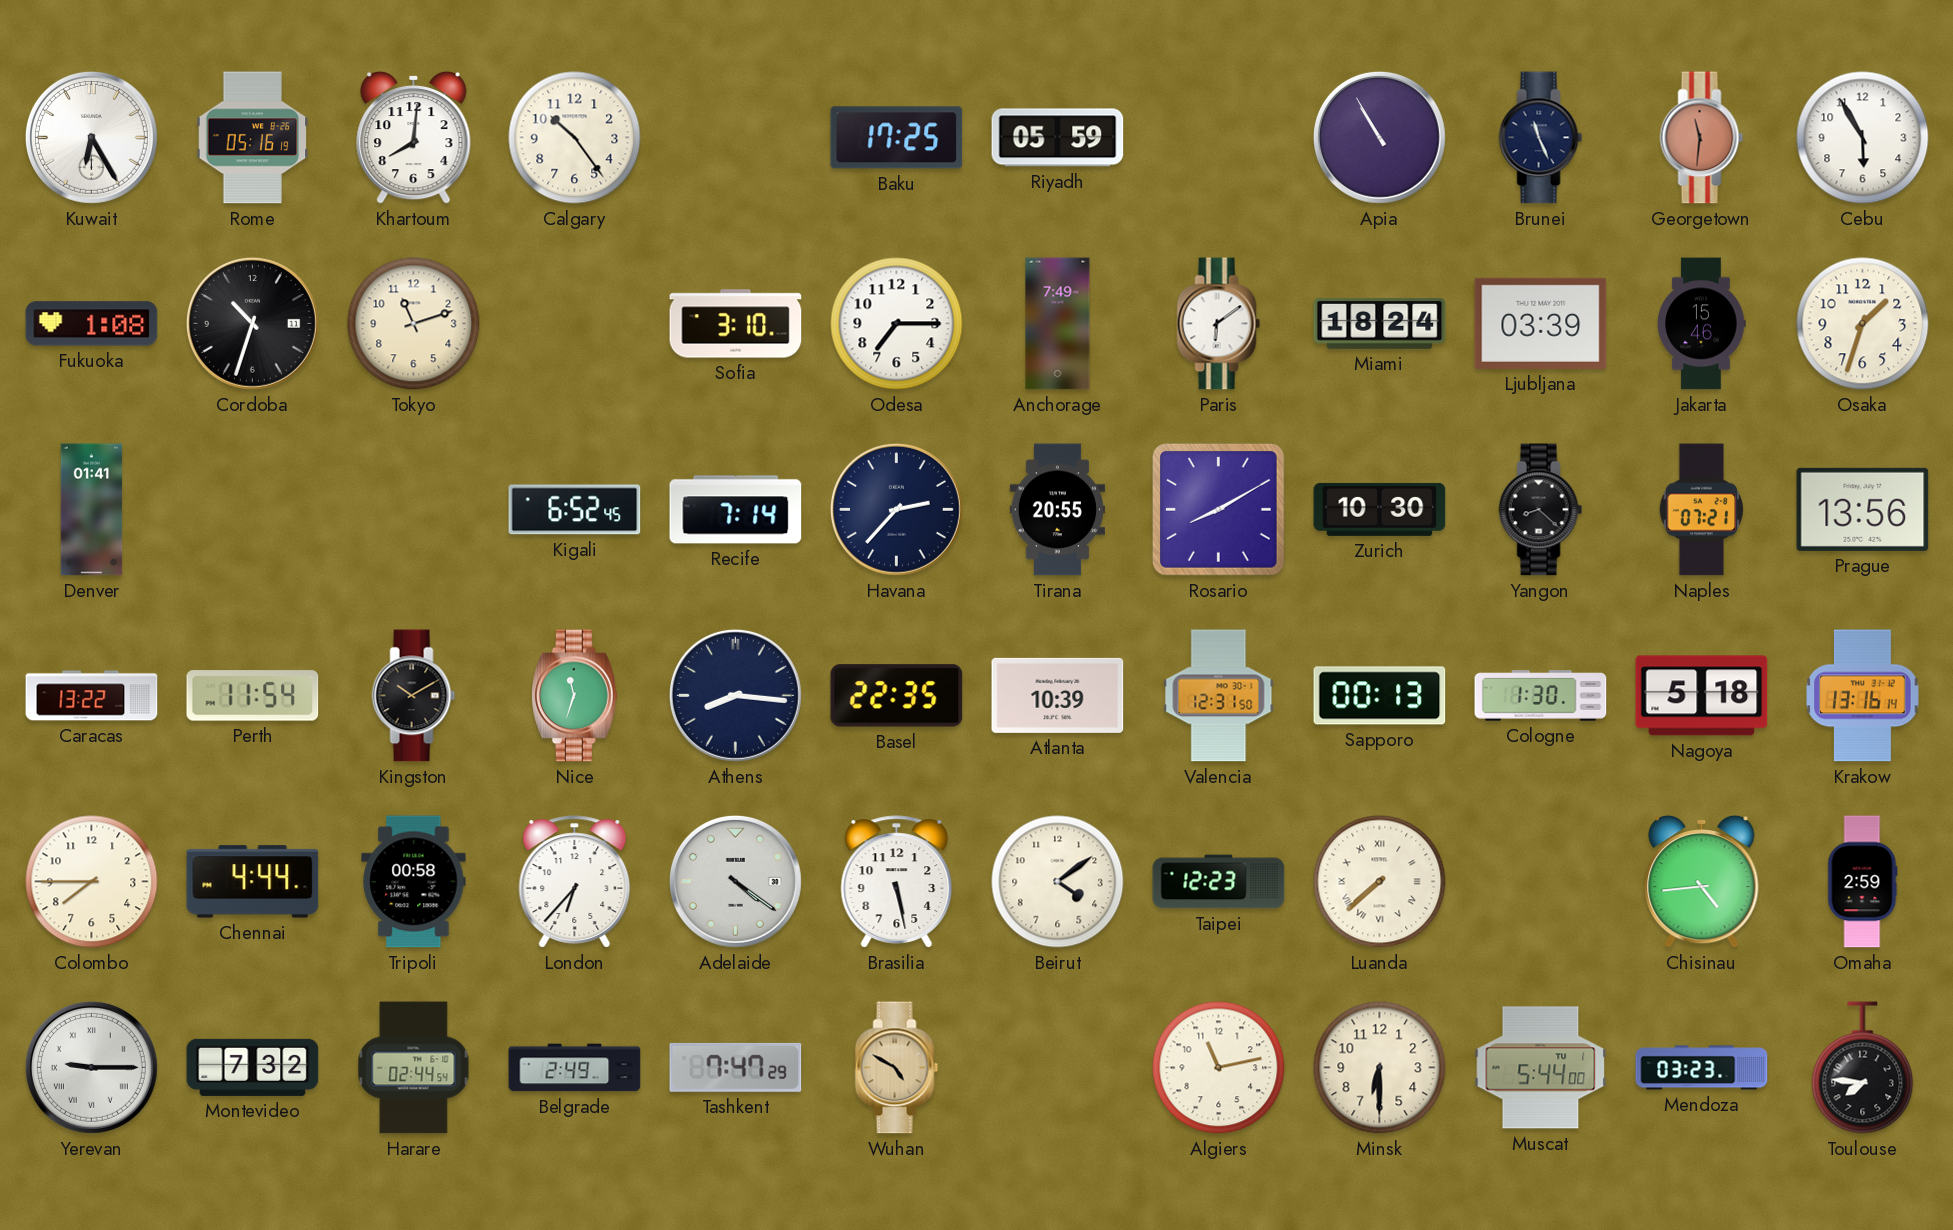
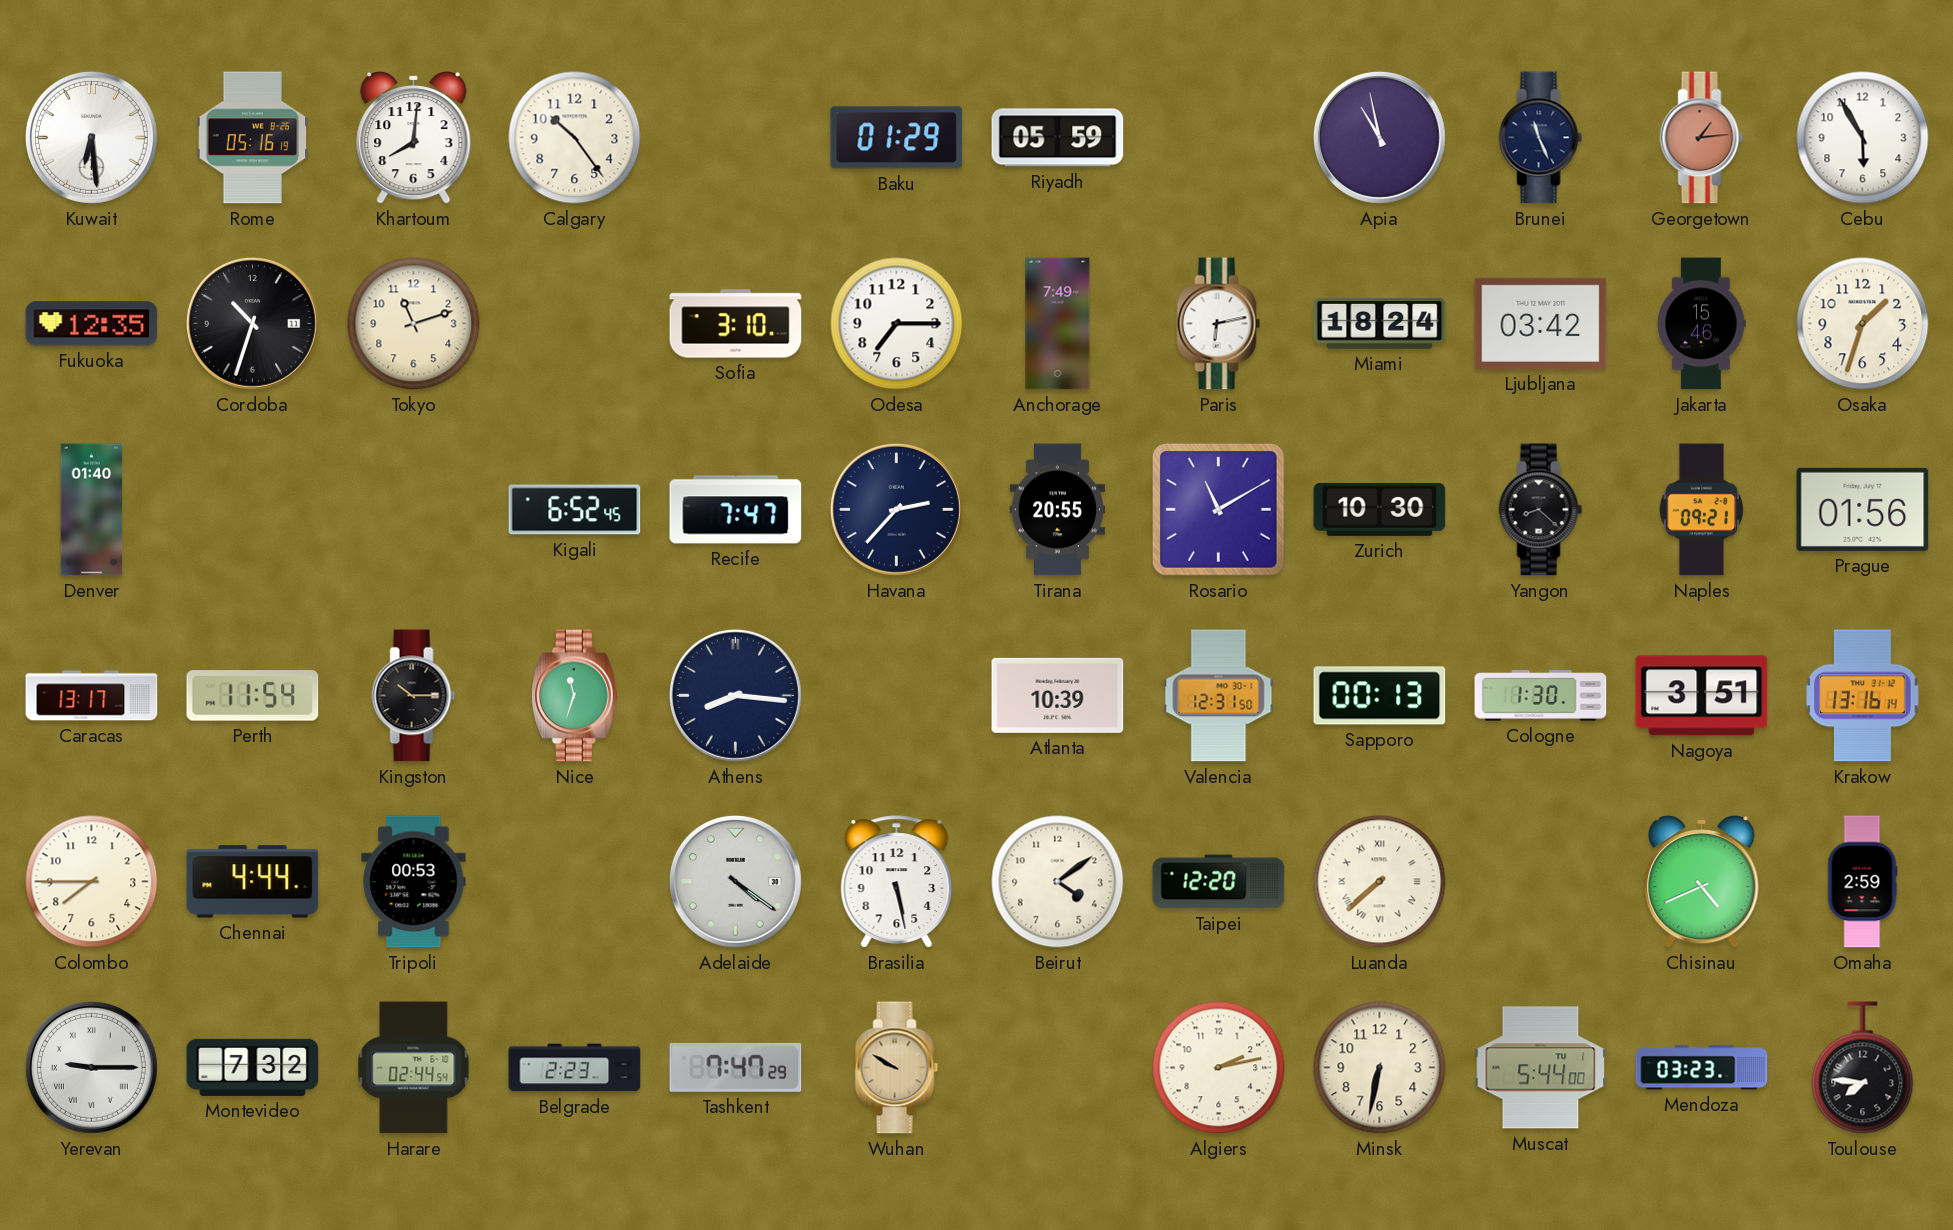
Kuwait: 6:25 -> 6:29
Baku: 17:25 -> 01:29
Apia: 10:55 -> 10:58
Georgetown: 11:31 -> 1:14
Fukuoka: 1:08 -> 12:35
Paris: 6:09 -> 6:13
Ljubljana: 03:39 -> 03:42
Denver: 01:41 -> 01:40
Recife: 7:14 -> 7:47
Rosario: 8:10 -> 11:10
Naples: 07:21 -> 09:21
Prague: 13:56 -> 01:56
Caracas: 13:22 -> 13:17
Kingston: 10:10 -> 10:15
Basel: 22:35 -> none
Nagoya: 5:18 -> 3:51
Tripoli: 00:58 -> 00:53
London: 6:37 -> none
Taipei: 12:23 -> 12:20
Chisinau: 4:44 -> 4:41
Belgrade: 2:49 -> 2:23
Wuhan: 4:50 -> 9:50
Algiers: 11:13 -> 2:13
Minsk: 6:30 -> 6:32
